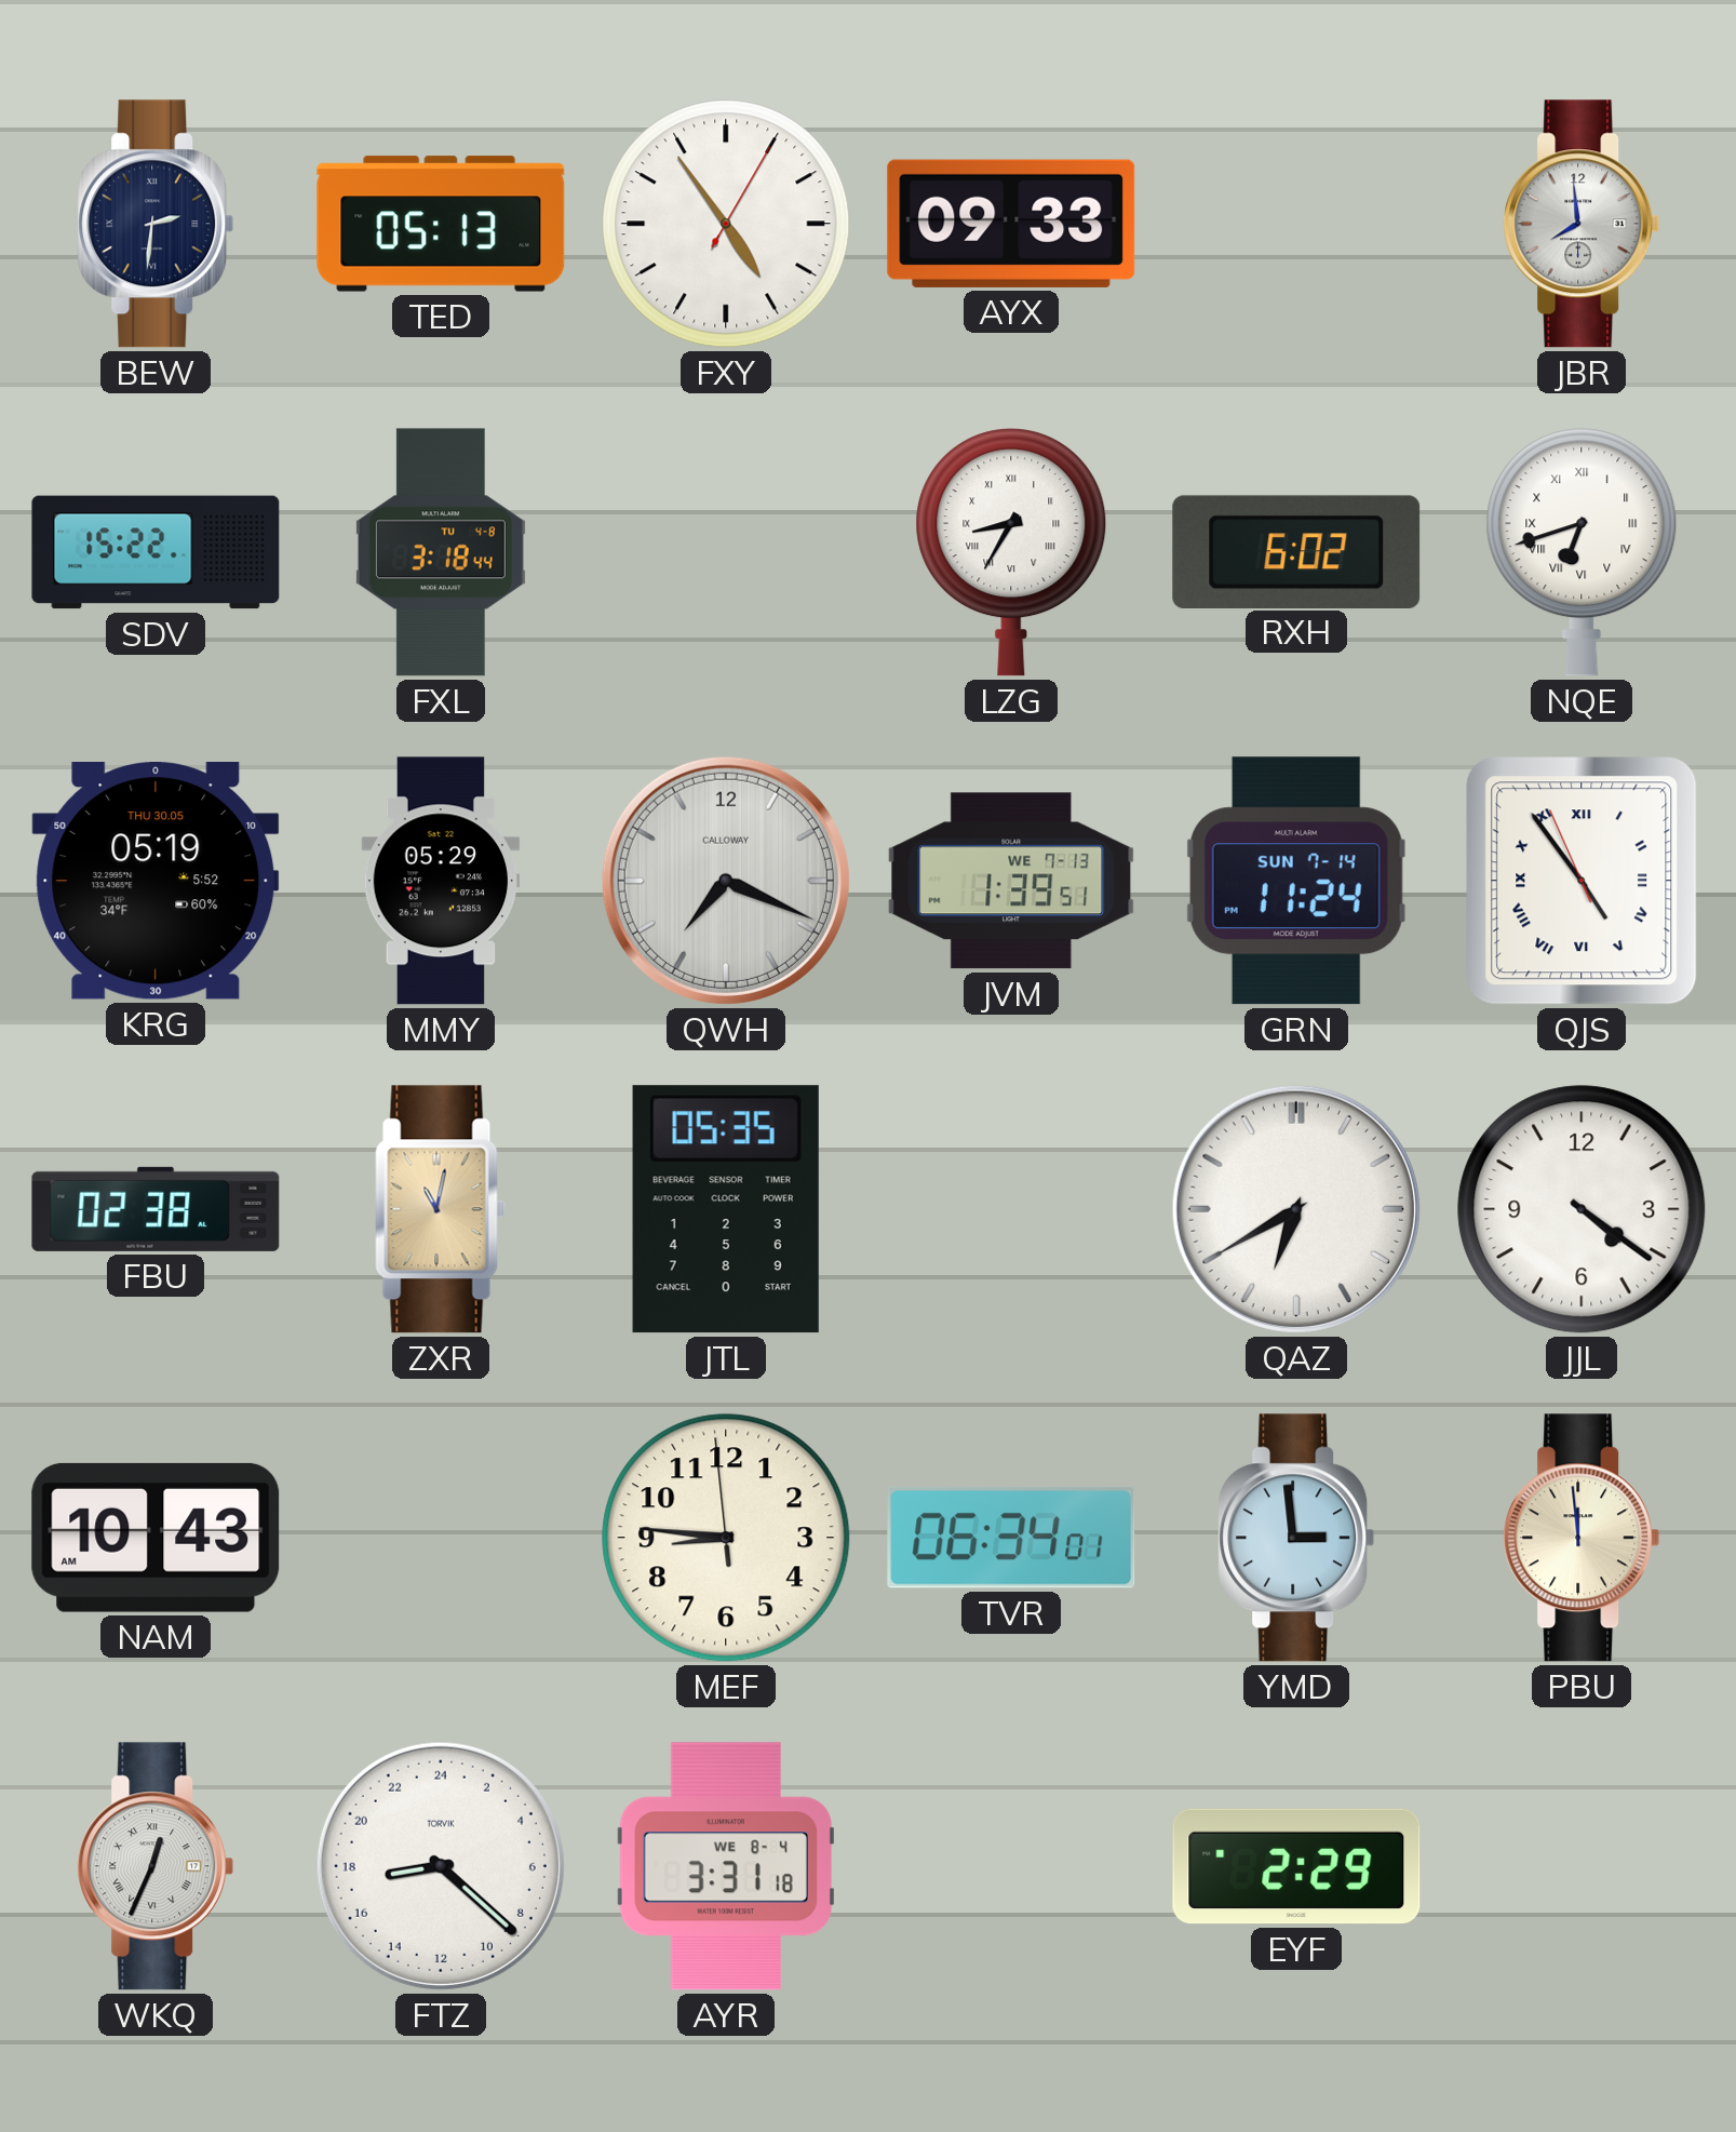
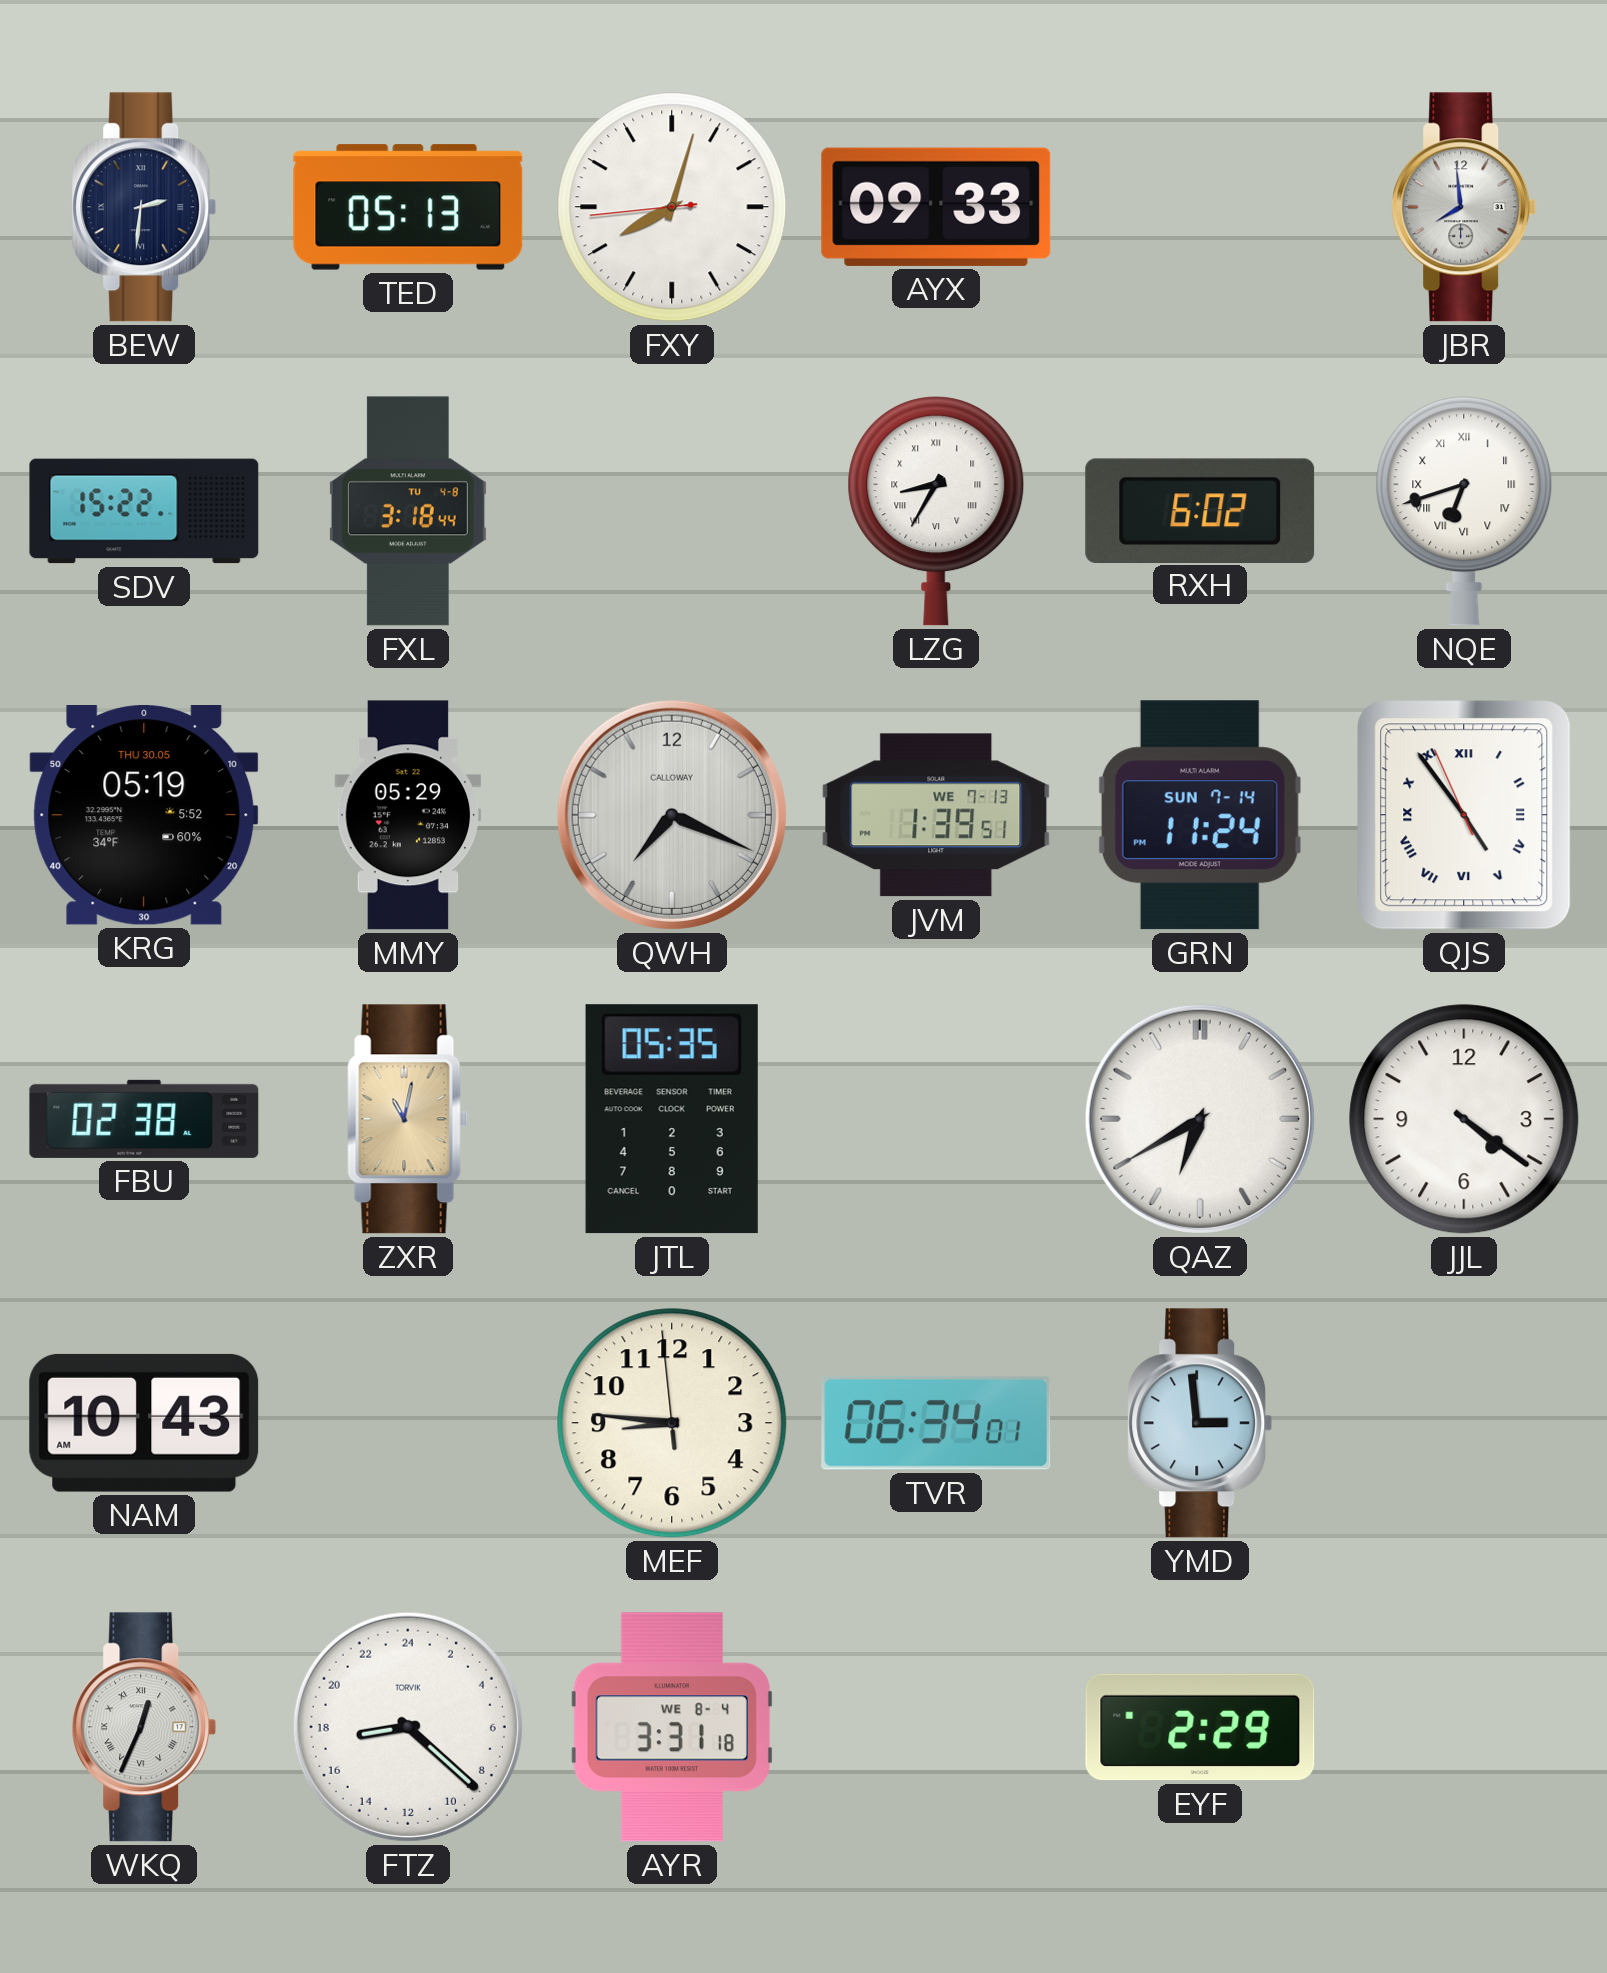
FXY: 4:54 -> 8:02
PBU: 11:59 -> none
